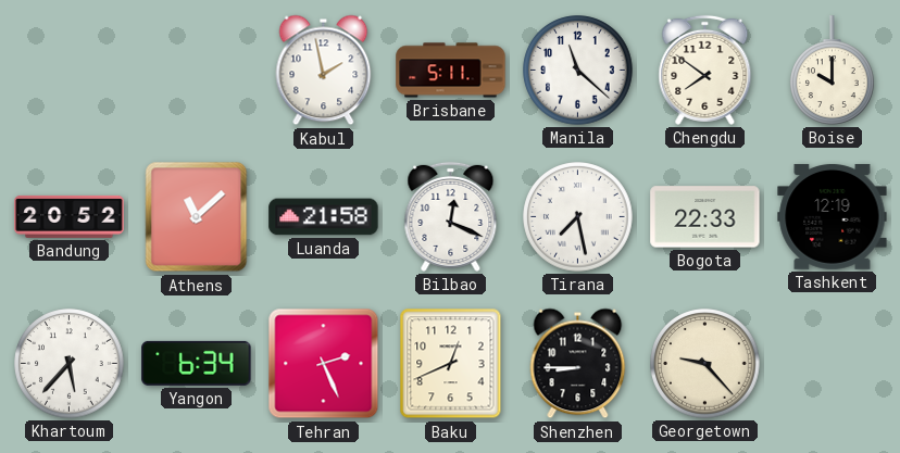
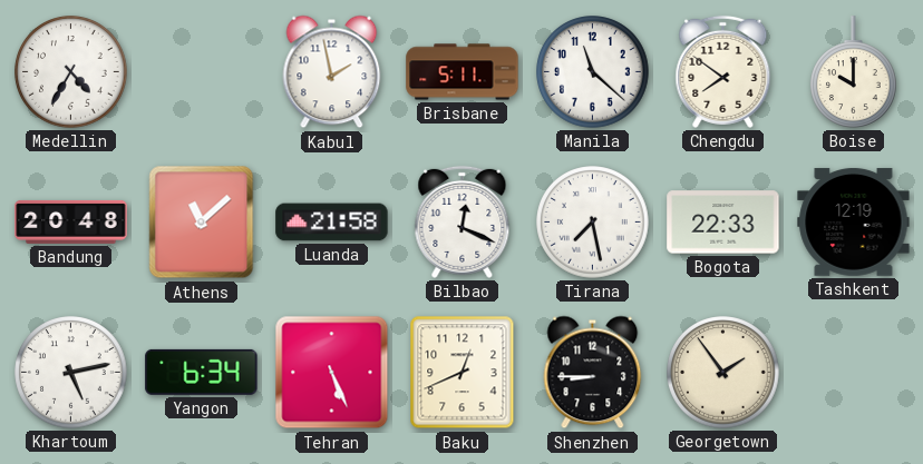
Medellin: none -> 4:35
Bandung: 20:52 -> 20:48
Khartoum: 5:37 -> 5:13
Tehran: 2:26 -> 5:26
Georgetown: 9:23 -> 1:54
